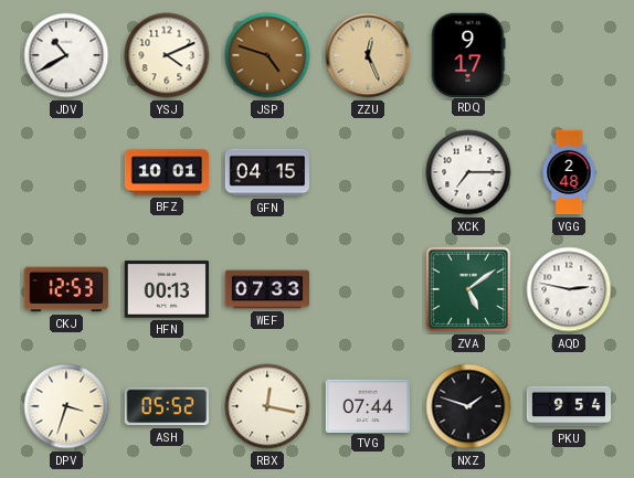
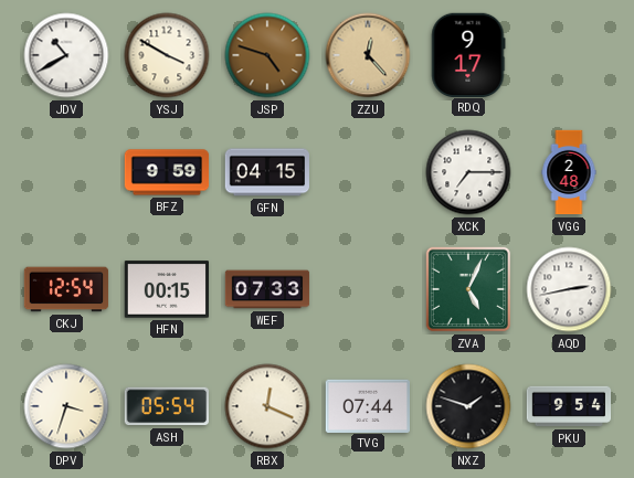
YSJ: 4:11 -> 3:50
ZZU: 12:26 -> 12:23
BFZ: 10:01 -> 9:59
CKJ: 12:53 -> 12:54
HFN: 00:13 -> 00:15
ZVA: 5:09 -> 5:04
AQD: 2:47 -> 2:43
ASH: 05:52 -> 05:54
RBX: 12:17 -> 12:19
